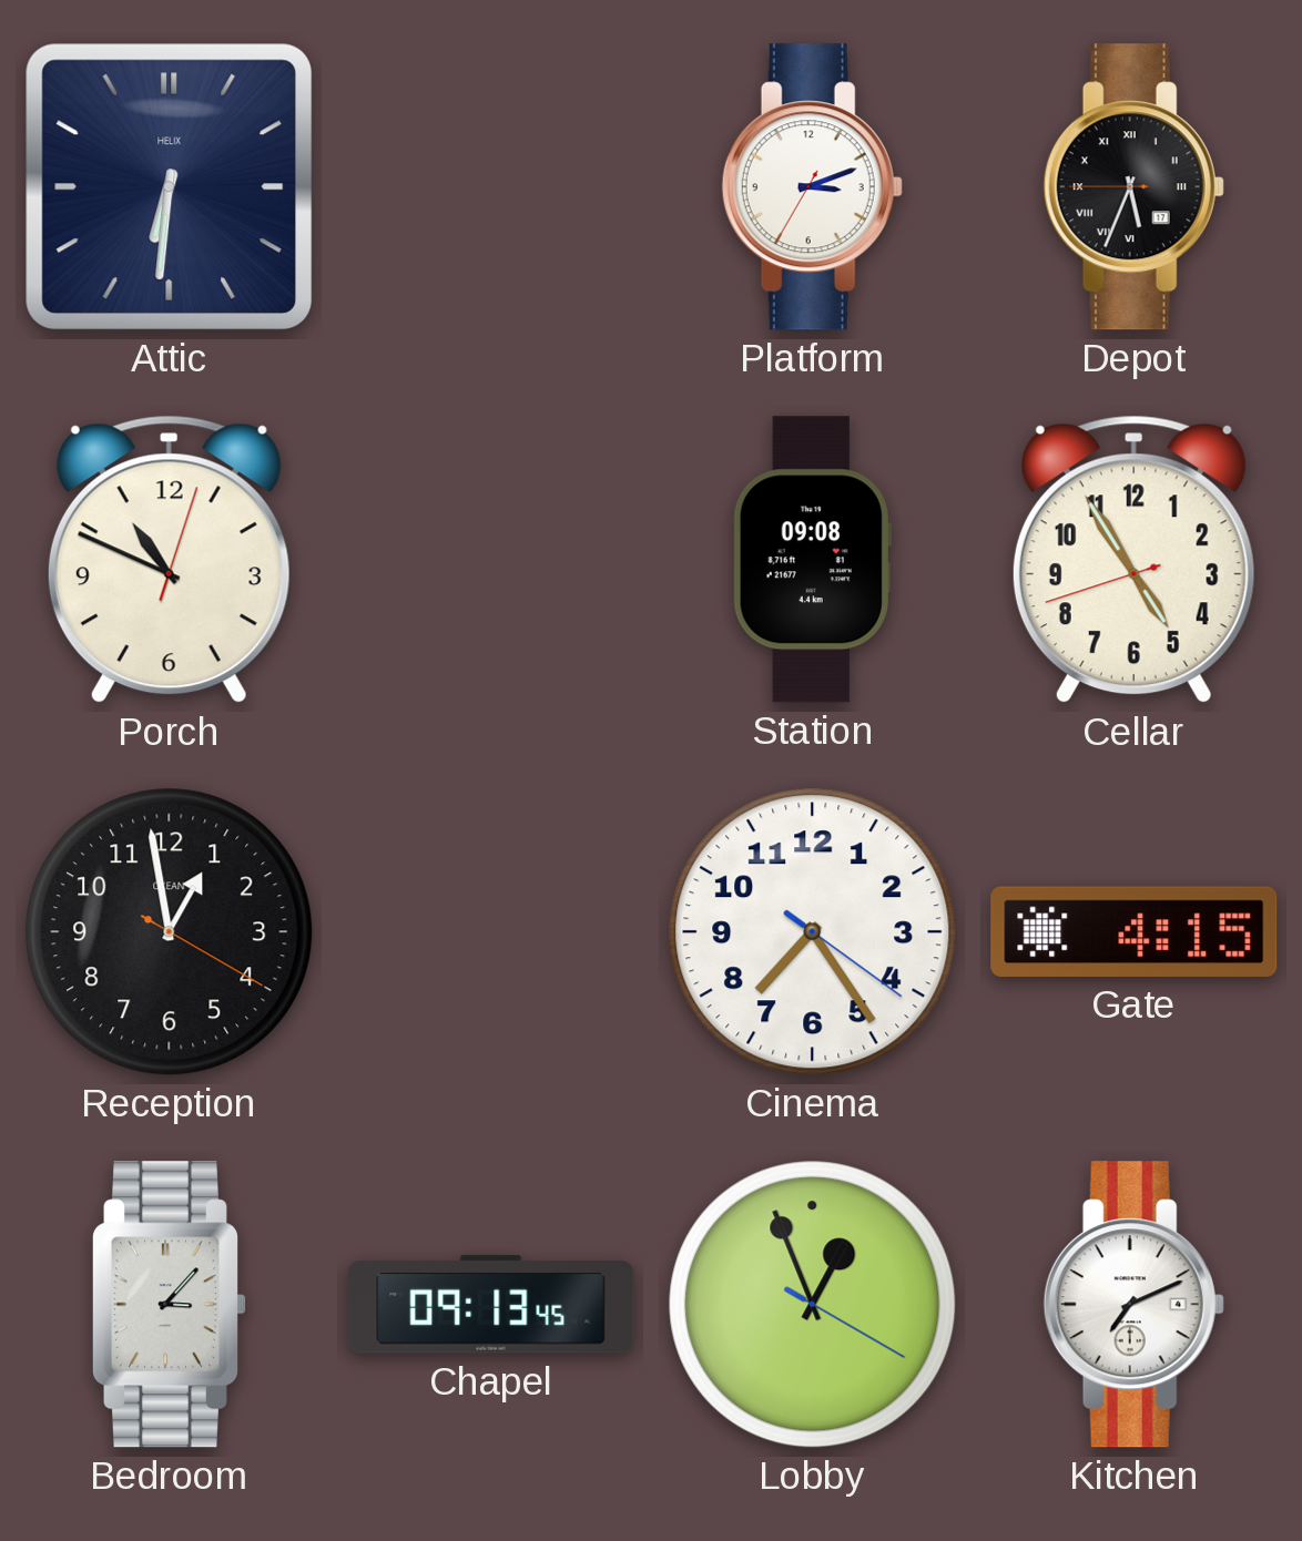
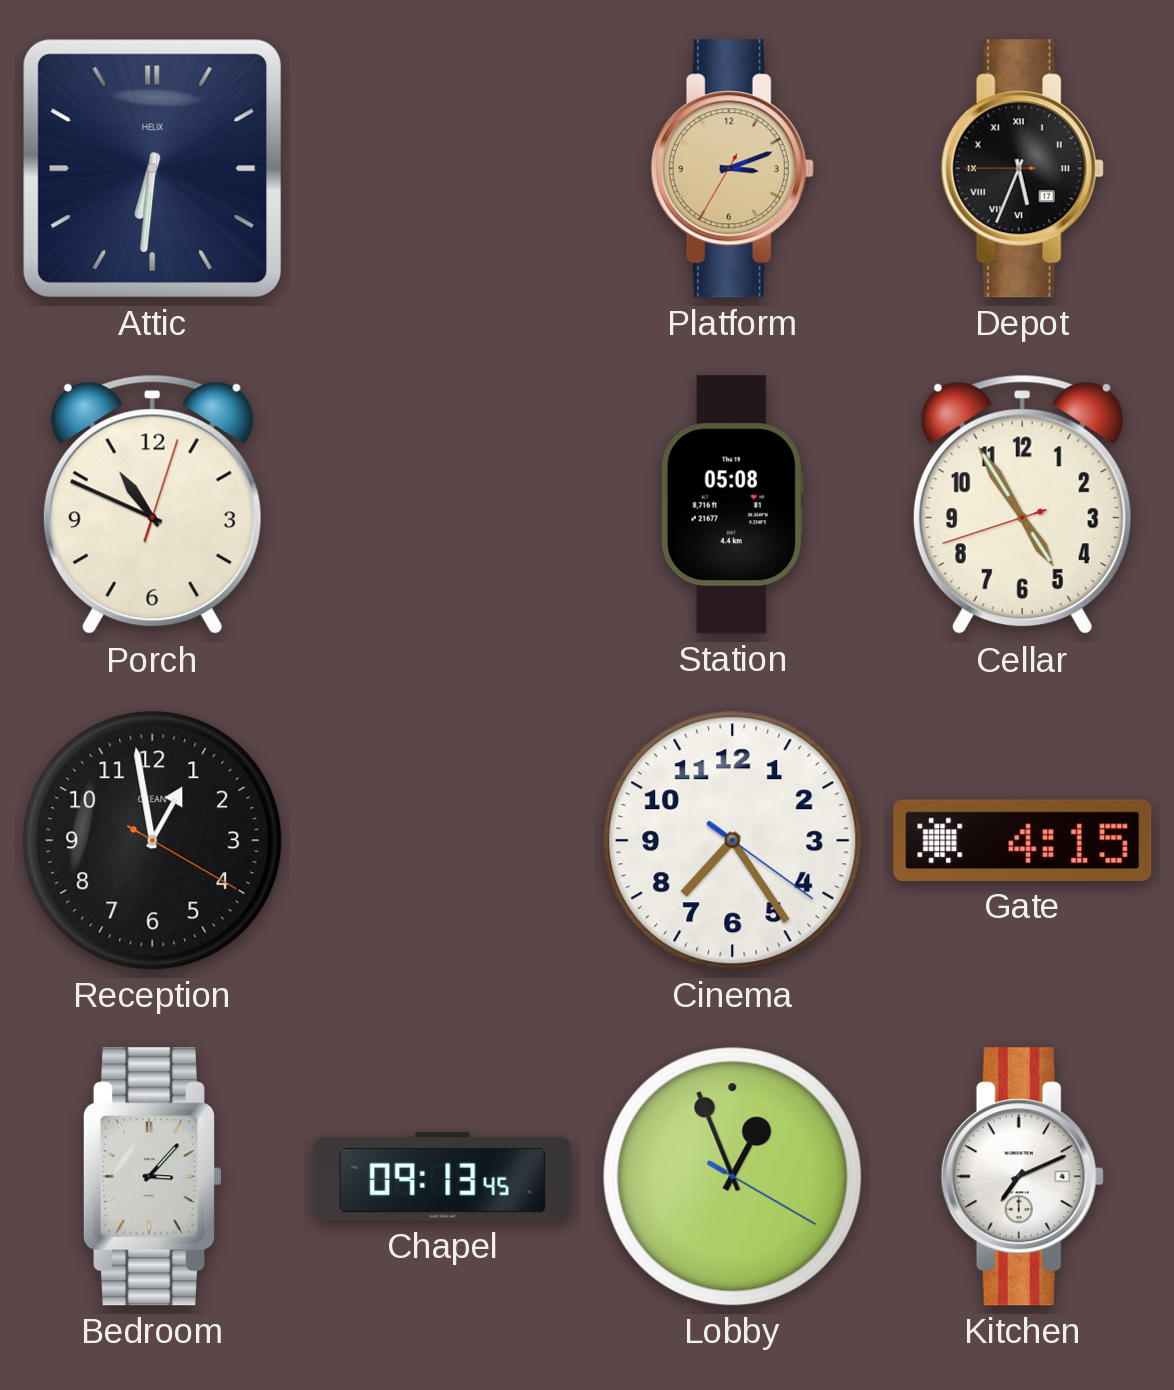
Platform dial: white -> champagne
Station: 09:08 -> 05:08
